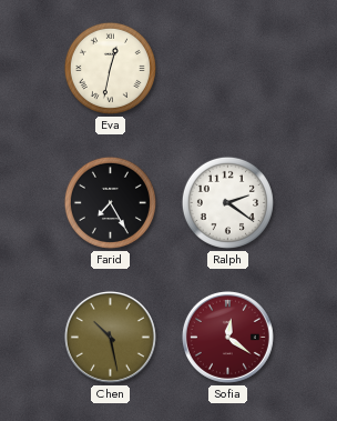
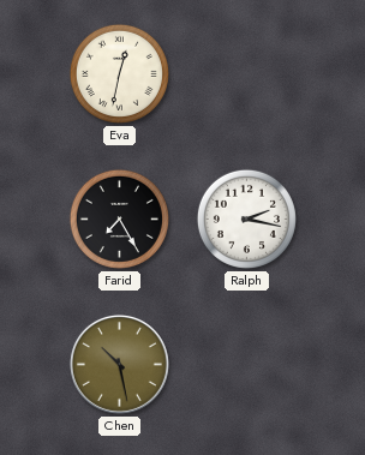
Ralph: 2:21 -> 2:17
Sofia: 12:21 -> none
